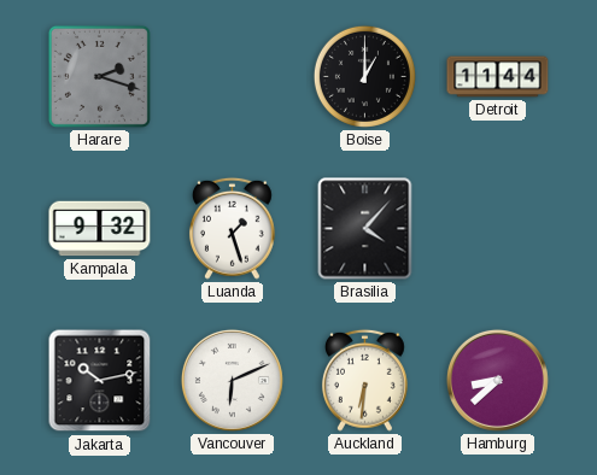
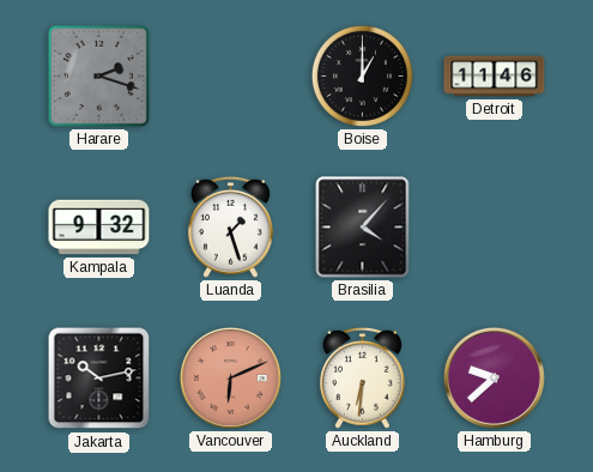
Detroit: 11:44 -> 11:46
Vancouver dial: white -> salmon
Hamburg: 8:38 -> 9:38
